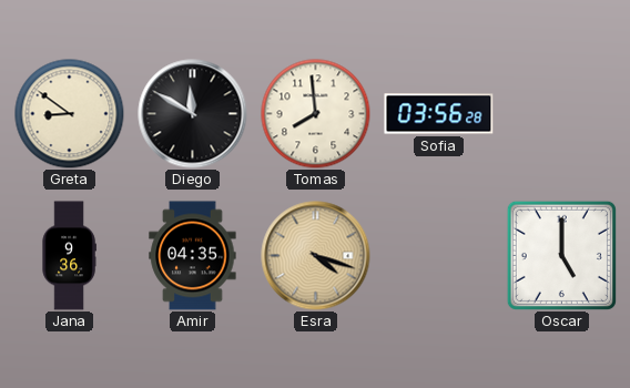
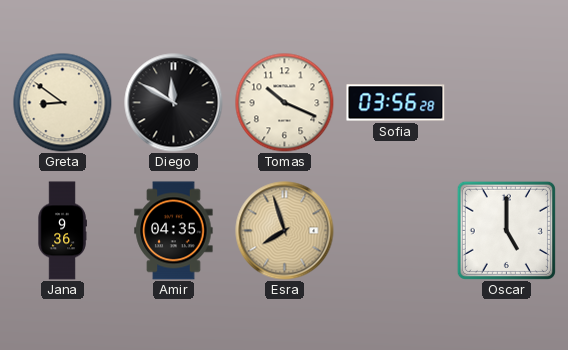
Tomas: 7:59 -> 10:19
Esra: 4:18 -> 7:57
